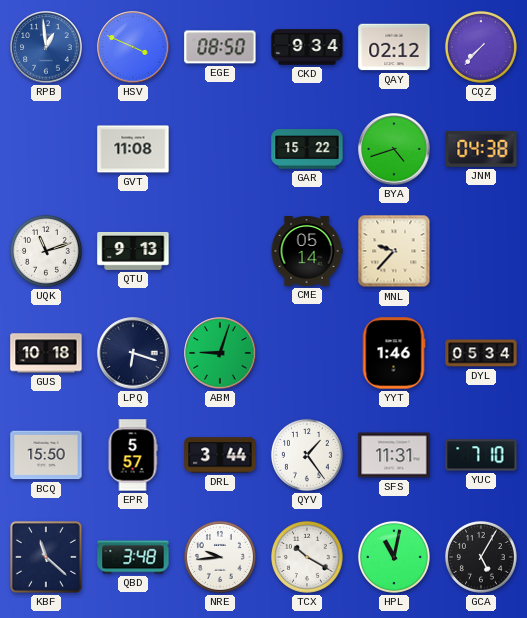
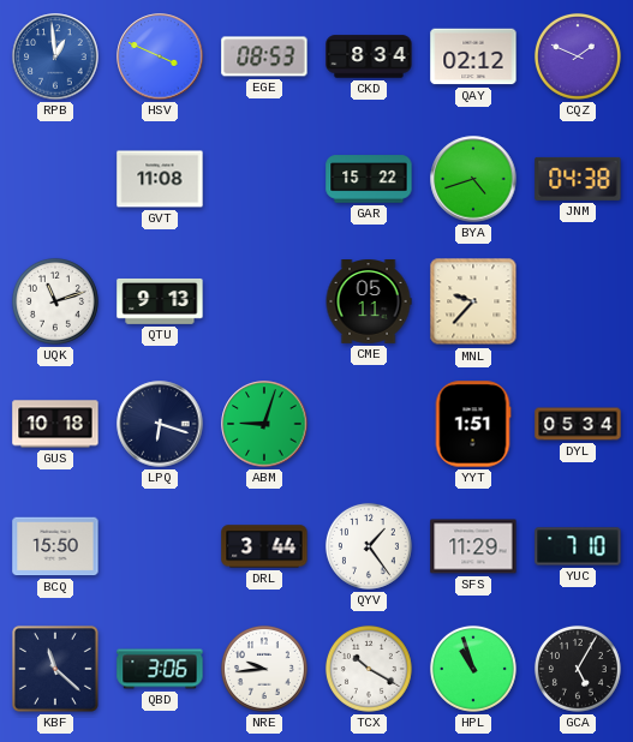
EGE: 08:50 -> 08:53
CKD: 9:34 -> 8:34
CQZ: 7:37 -> 1:49
CME: 05:14 -> 05:11
YYT: 1:46 -> 1:51
EPR: 5:57 -> none
SFS: 11:31 -> 11:29
QBD: 3:48 -> 3:06
HPL: 11:02 -> 10:57
